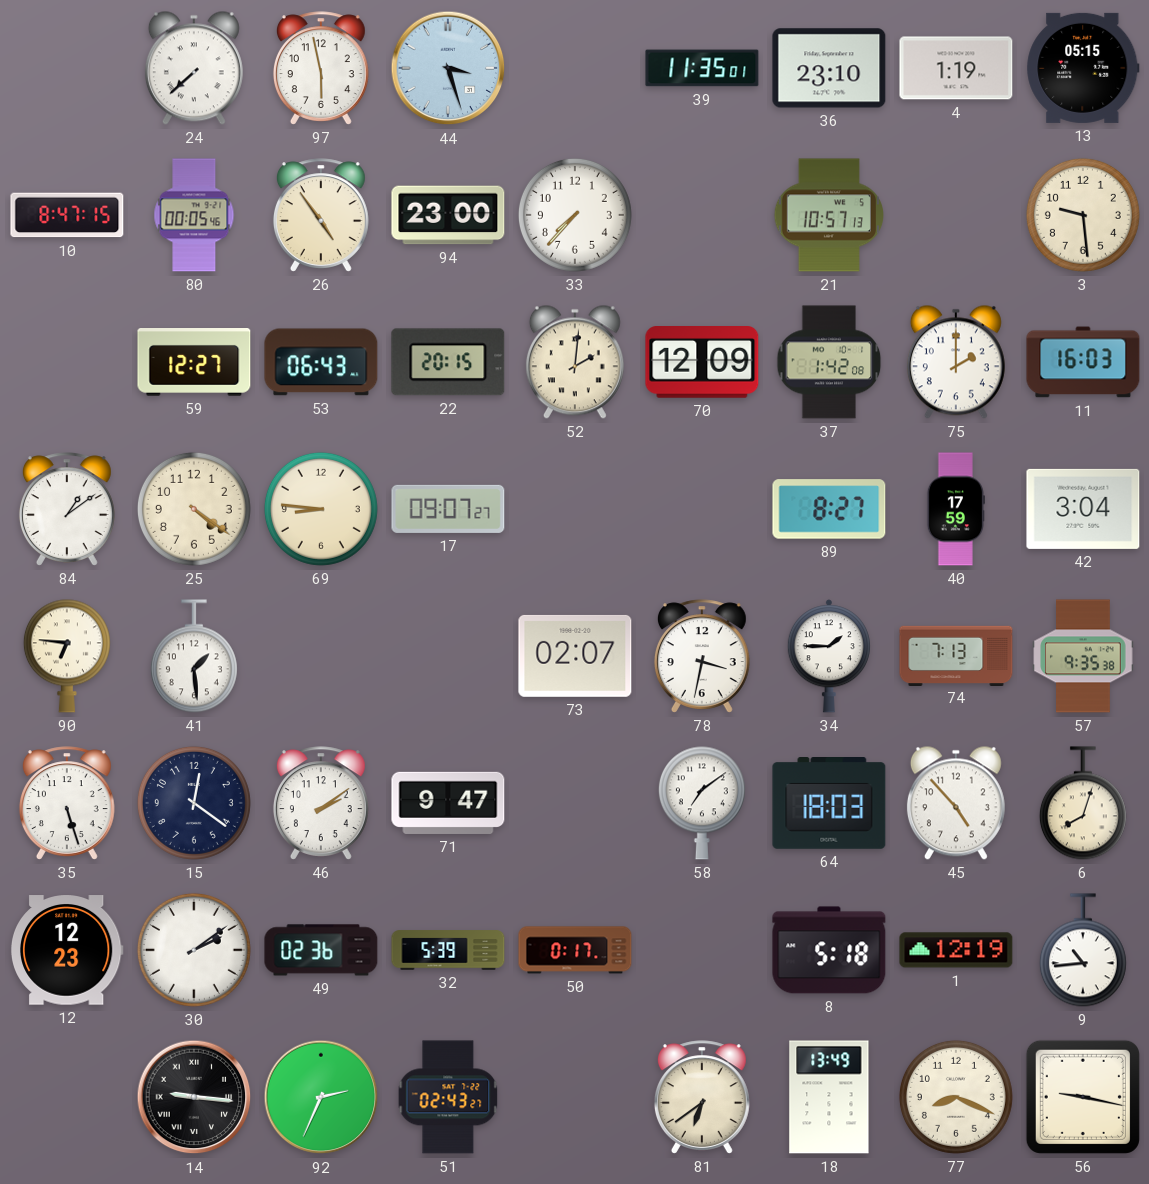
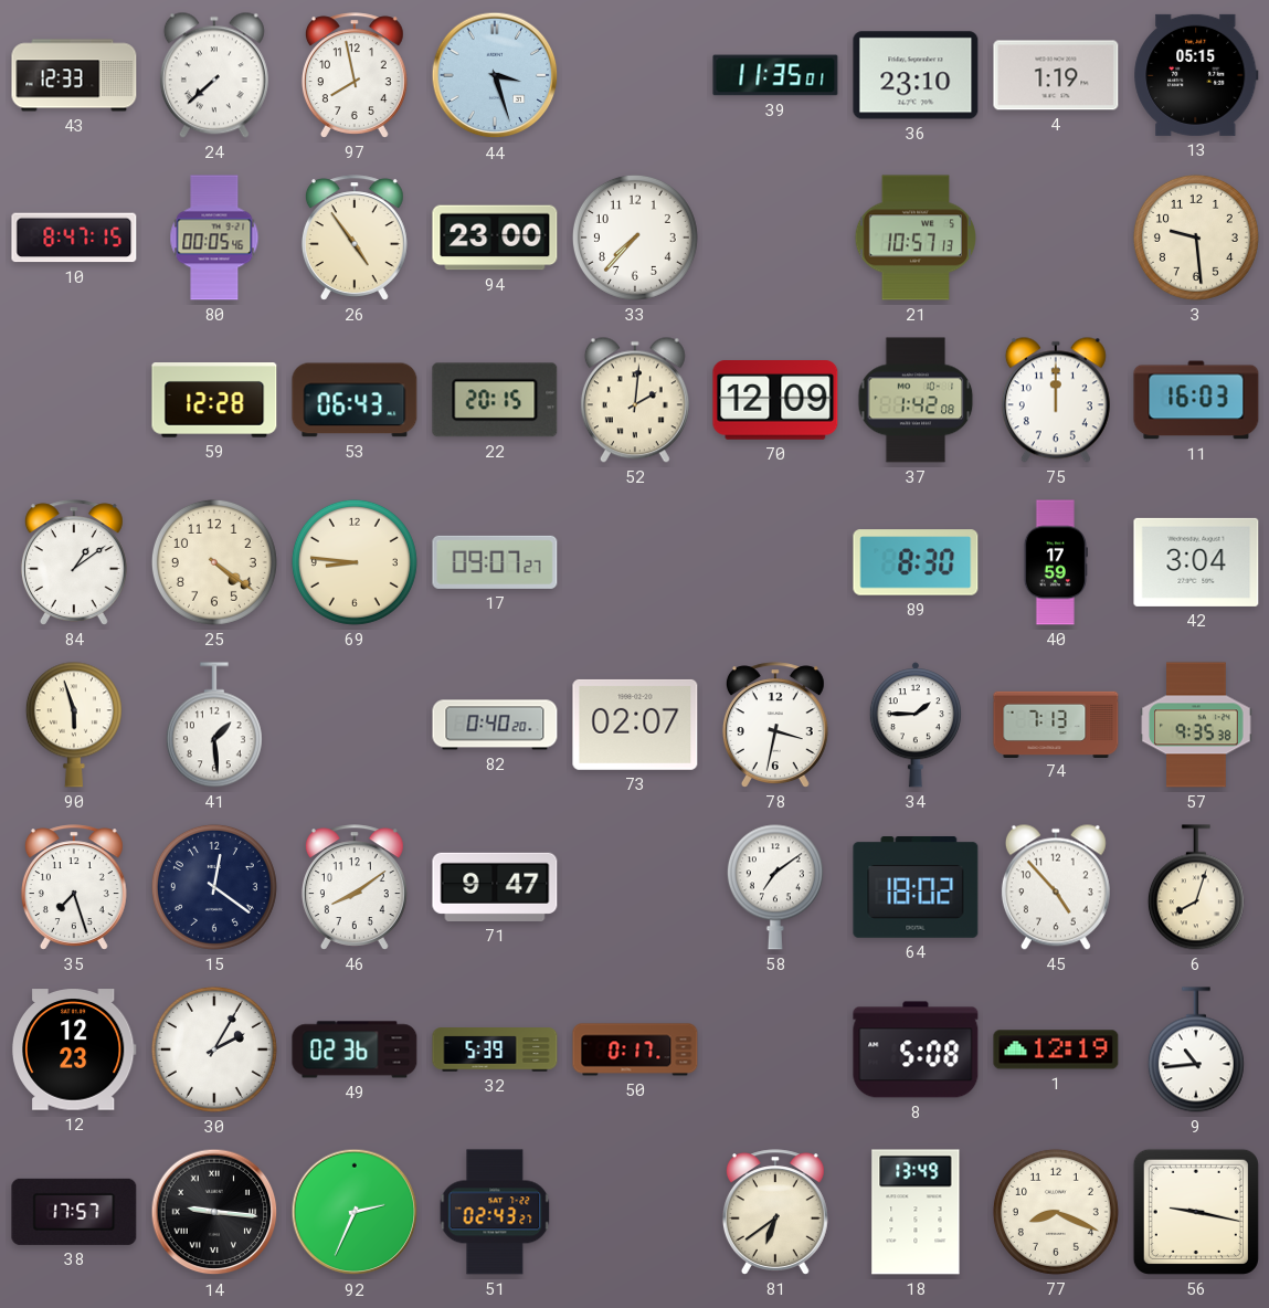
43: none -> 12:33
97: 5:58 -> 7:58
59: 12:27 -> 12:28
75: 2:00 -> 12:00
89: 8:27 -> 8:30
90: 6:46 -> 5:57
82: none -> 0:40
35: 5:27 -> 7:27
46: 2:09 -> 8:09
64: 18:03 -> 18:02
30: 2:09 -> 2:05
8: 5:18 -> 5:08
38: none -> 17:57
